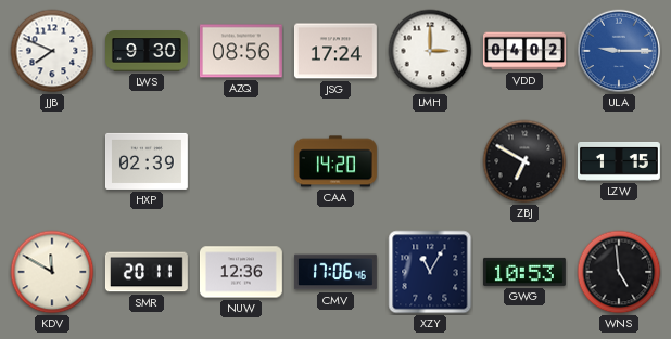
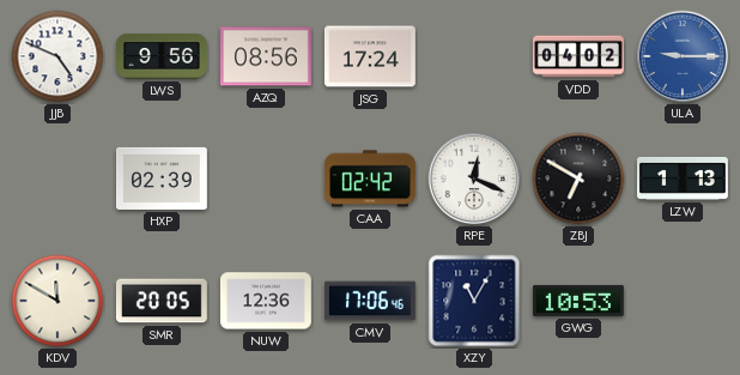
JJB: 7:49 -> 4:49
LWS: 9:30 -> 9:56
LMH: 3:00 -> none
CAA: 14:20 -> 02:42
RPE: none -> 12:19
LZW: 1:15 -> 1:13
SMR: 20:11 -> 20:05
WNS: 4:59 -> none
